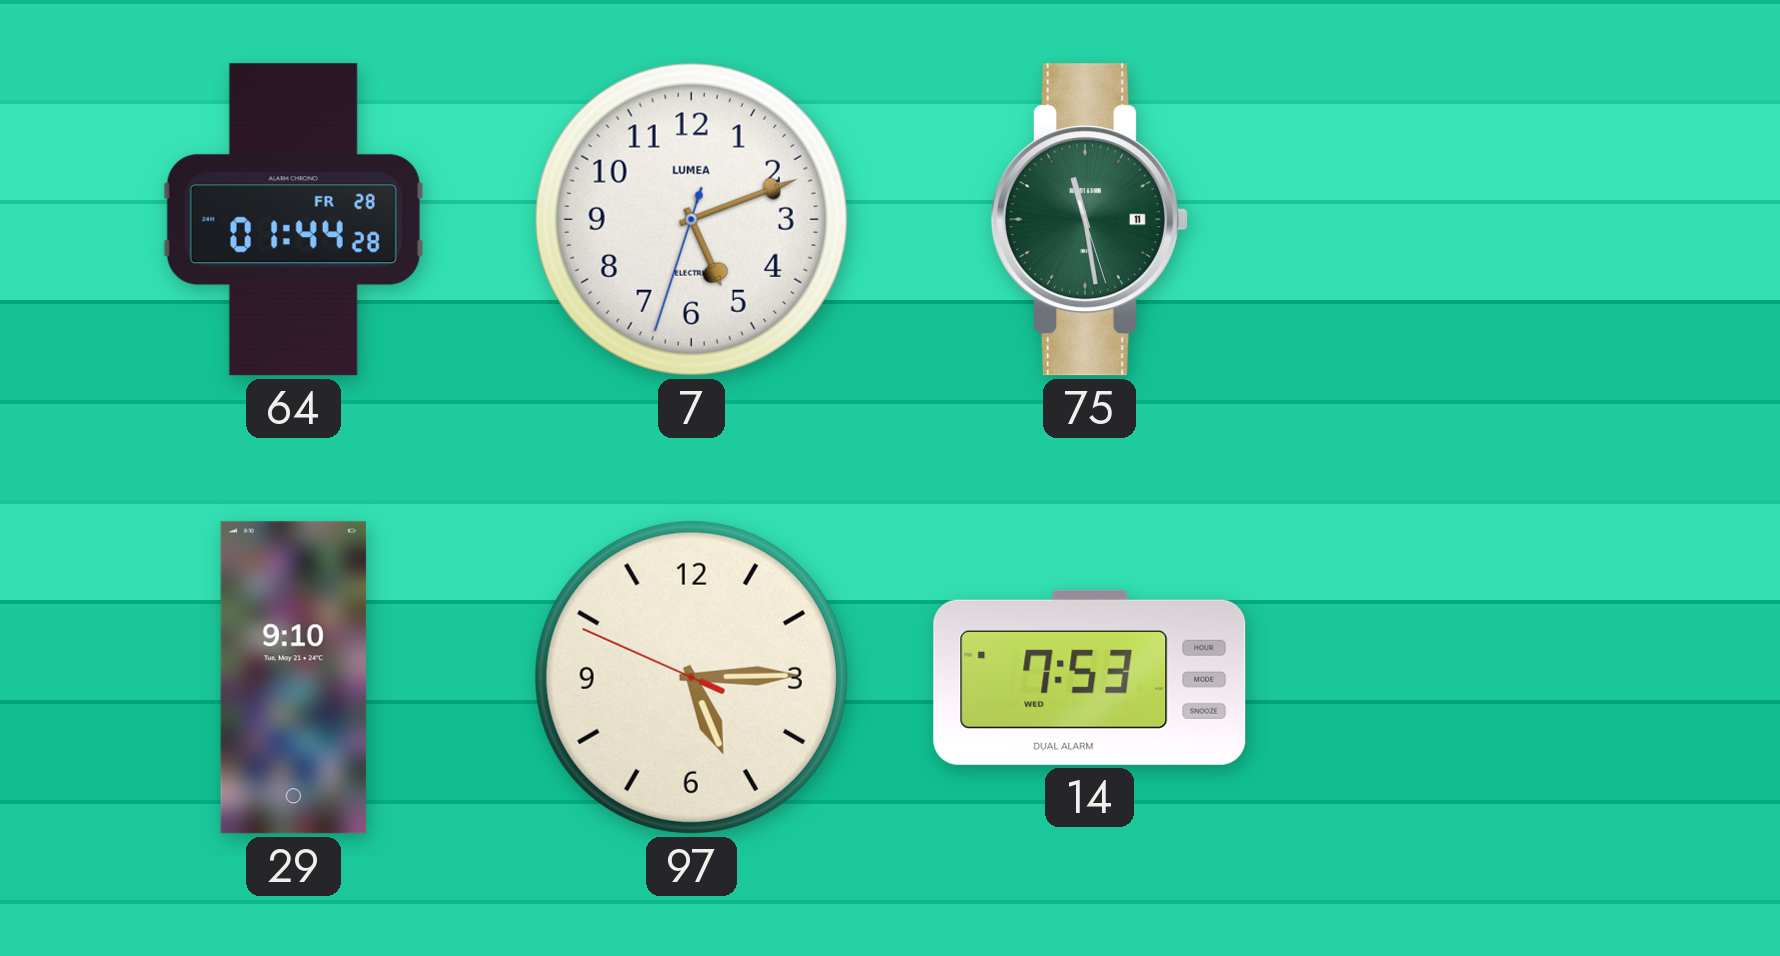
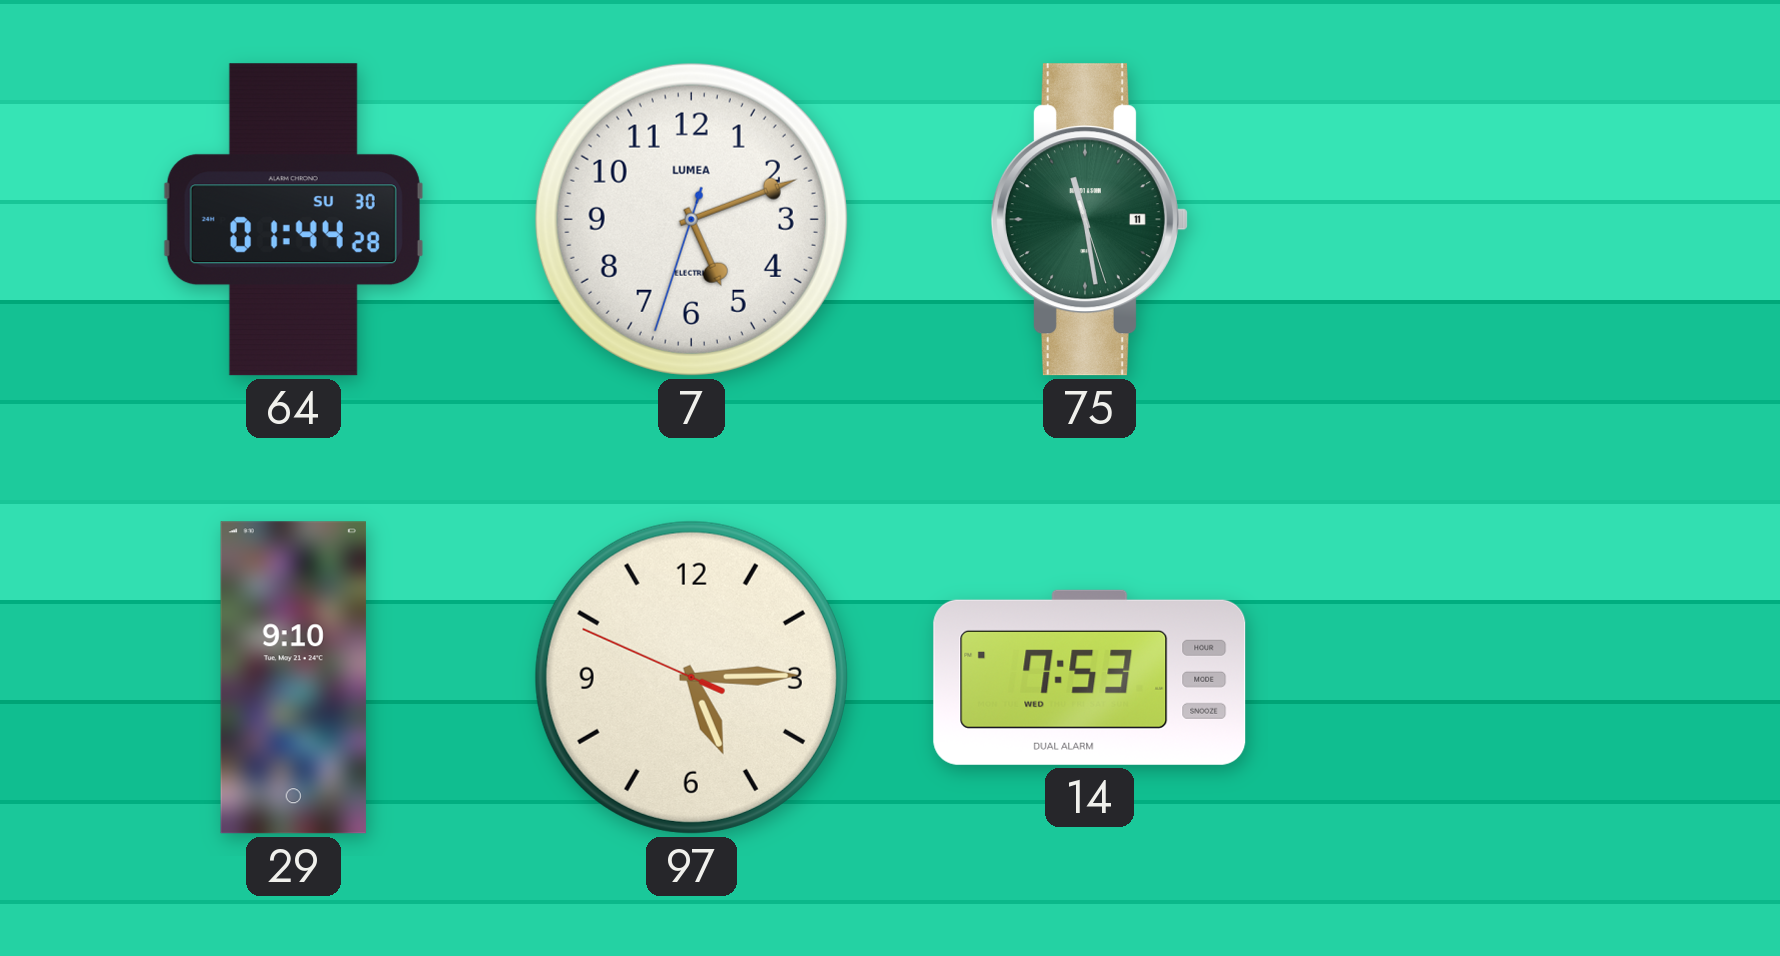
64 date: FR 28 -> SU 30
